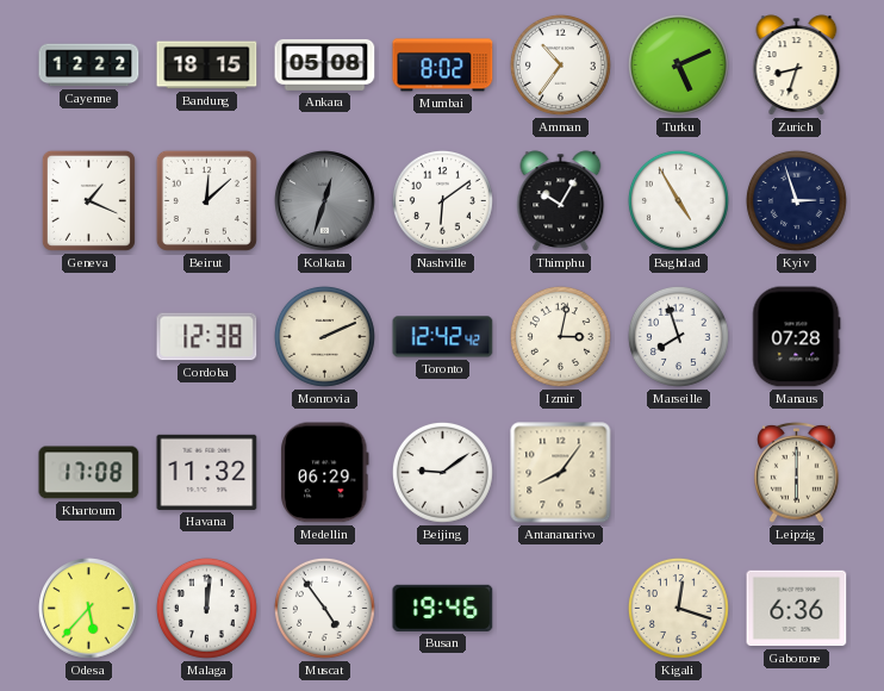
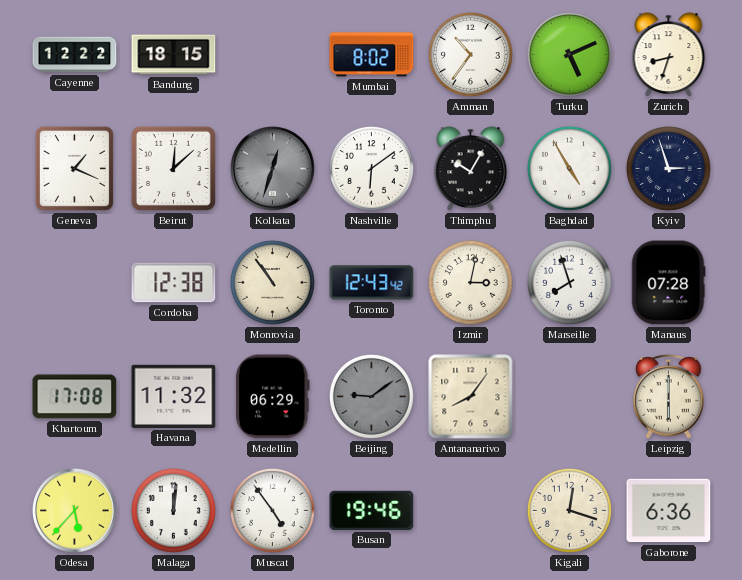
Ankara: 05:08 -> none
Monrovia: 2:11 -> 10:54
Toronto: 12:42 -> 12:43
Beijing dial: white -> grey
